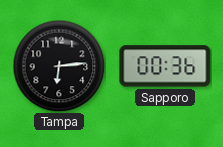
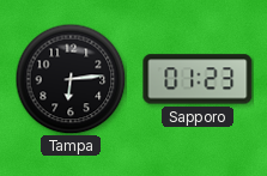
Sapporo: 00:36 -> 01:23
